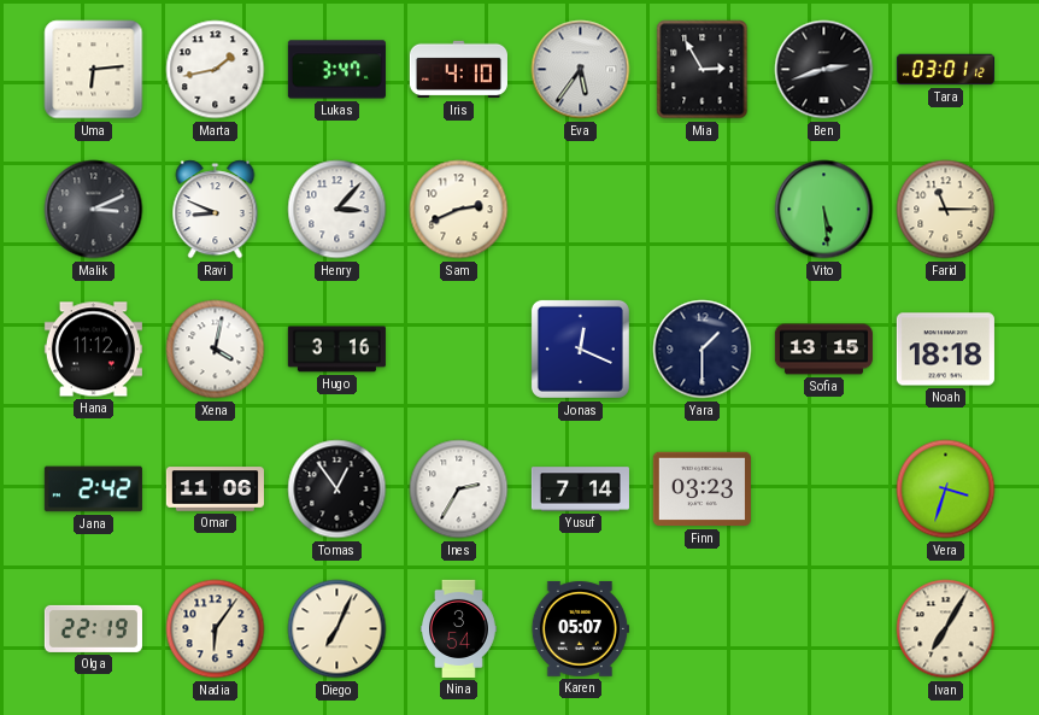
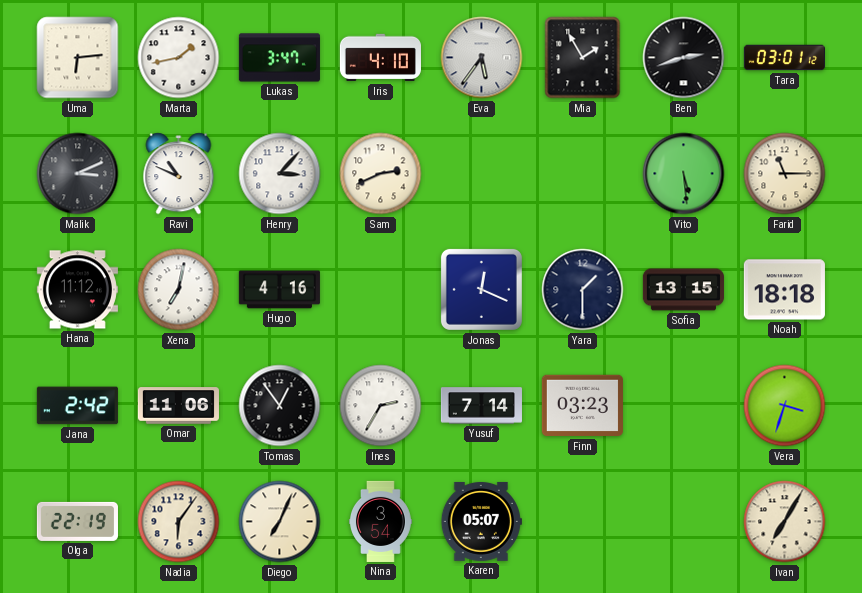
Mia: 2:55 -> 1:55
Ravi: 8:49 -> 10:49
Xena: 4:02 -> 7:02
Hugo: 3:16 -> 4:16
